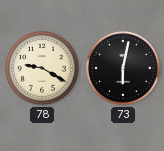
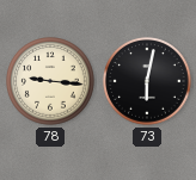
78: 9:20 -> 9:16
